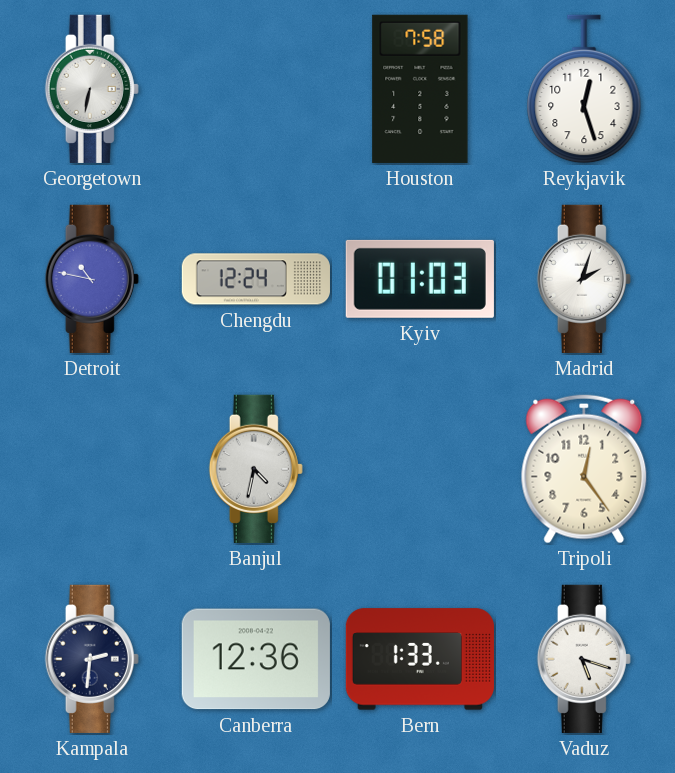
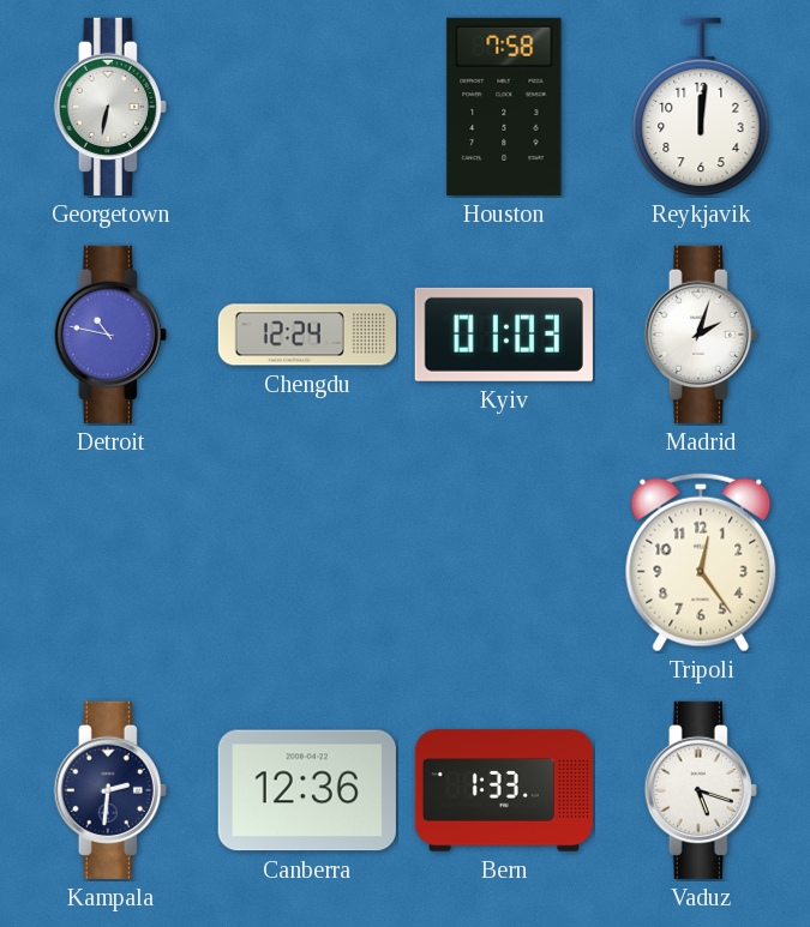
Reykjavik: 12:27 -> 12:01
Banjul: 4:32 -> none
